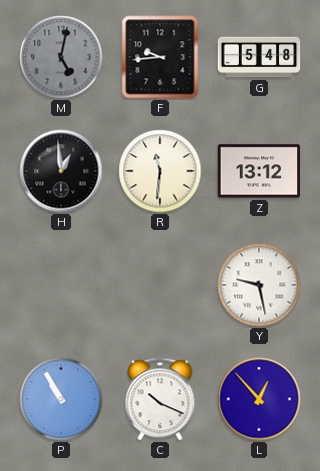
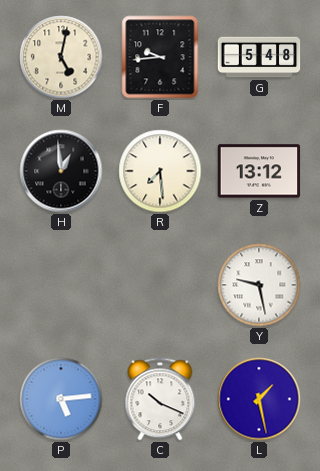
M dial: grey -> cream
R: 11:31 -> 7:29
P: 10:55 -> 5:14
L: 12:53 -> 1:28
